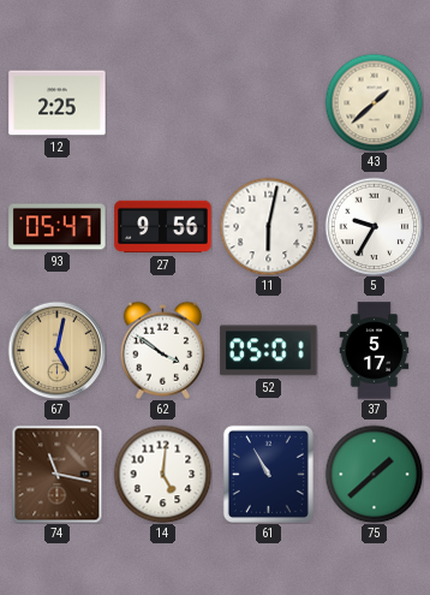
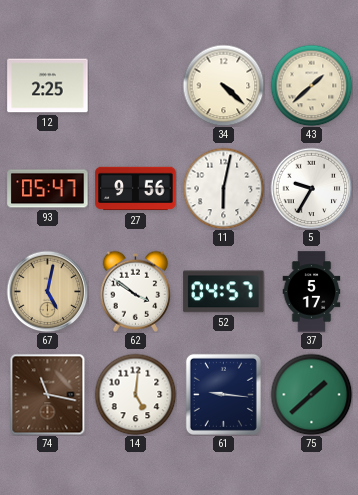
34: none -> 4:22
52: 05:01 -> 04:57
61: 10:55 -> 9:16
